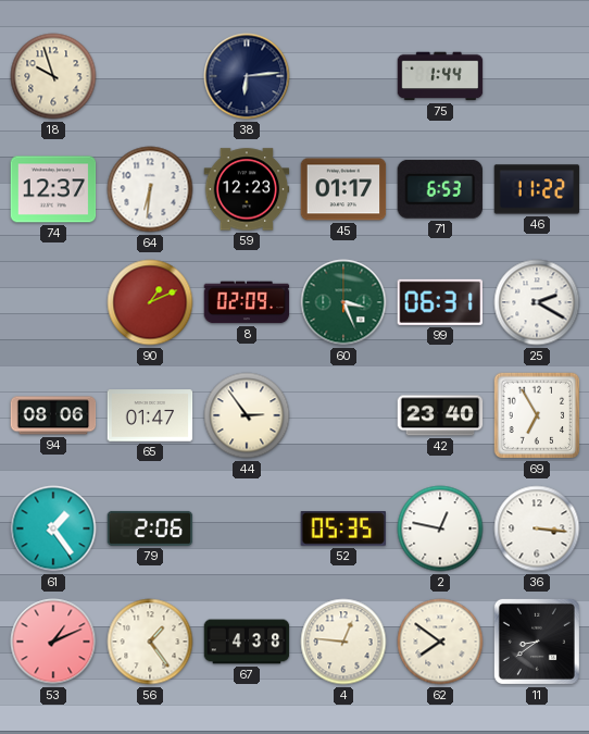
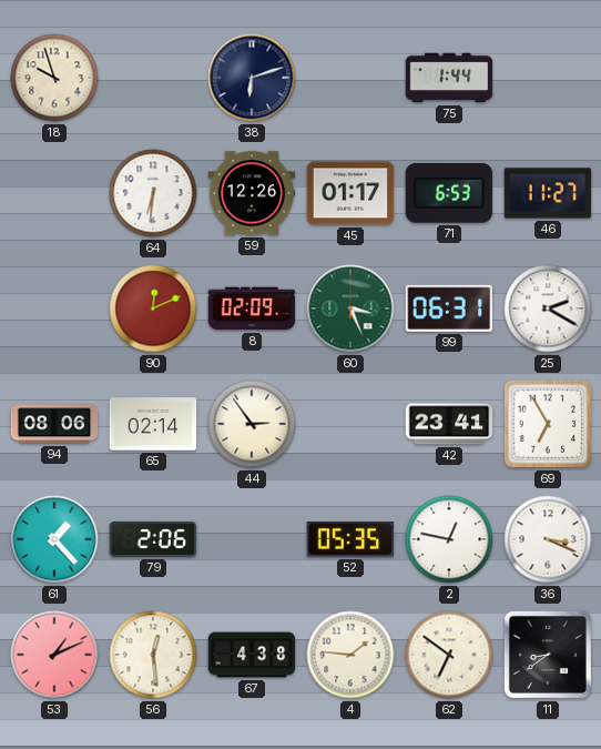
38: 6:14 -> 6:12
74: 12:37 -> none
59: 12:23 -> 12:26
46: 11:22 -> 11:27
90: 1:11 -> 12:11
65: 01:47 -> 02:14
42: 23:40 -> 23:41
61: 1:24 -> 1:23
36: 3:16 -> 3:19
56: 1:24 -> 12:29
4: 12:46 -> 1:46
62: 7:51 -> 6:51
